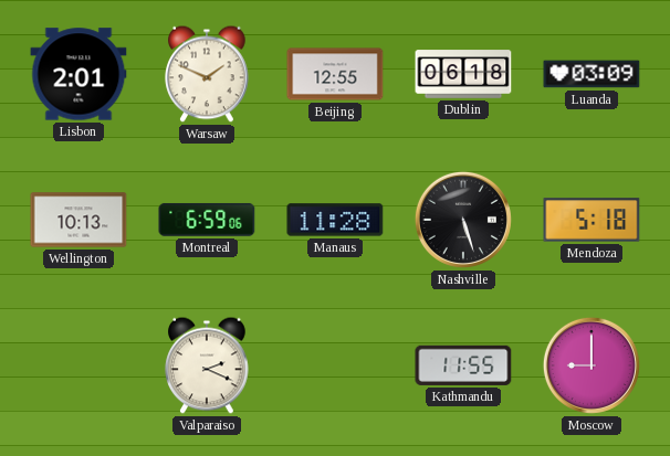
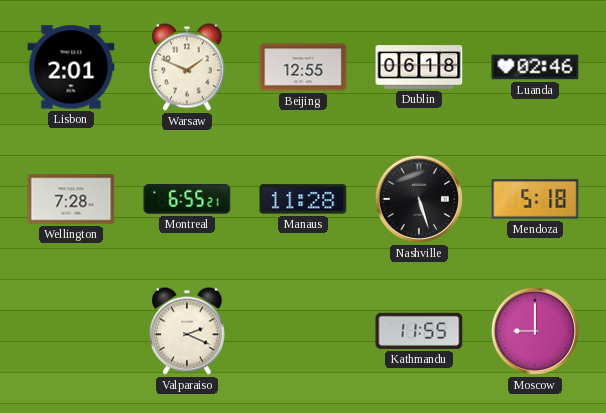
Luanda: 03:09 -> 02:46
Wellington: 10:13 -> 7:28
Montreal: 6:59 -> 6:55
